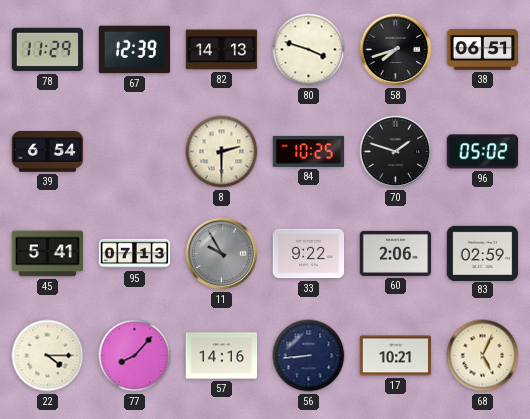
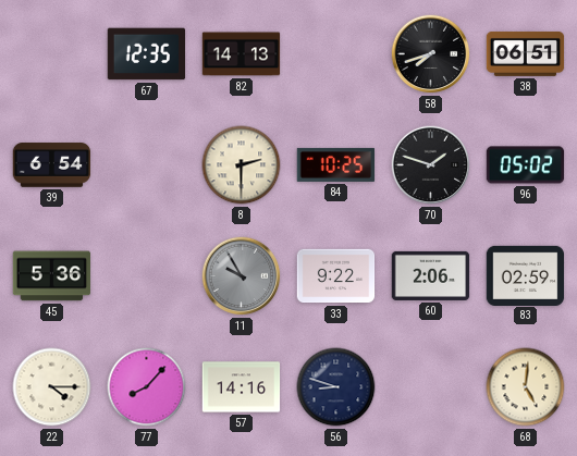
78: 11:29 -> none
67: 12:39 -> 12:35
80: 3:48 -> none
45: 5:41 -> 5:36
95: 07:13 -> none
56: 8:44 -> 8:48
17: 10:21 -> none
68: 5:04 -> 5:01
